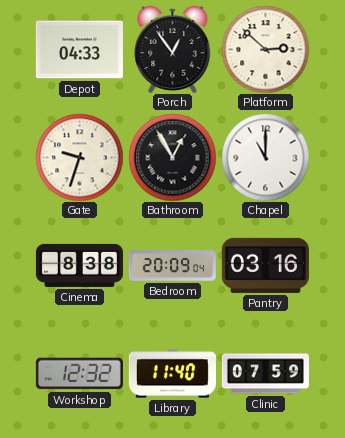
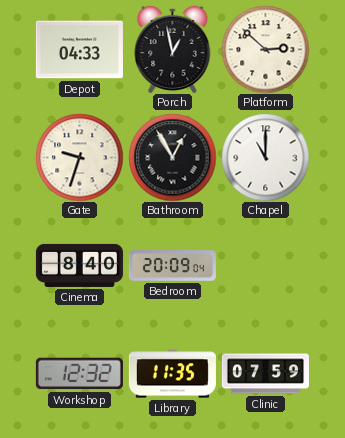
Porch: 12:54 -> 12:58
Cinema: 8:38 -> 8:40
Pantry: 03:16 -> none
Library: 11:40 -> 11:35
